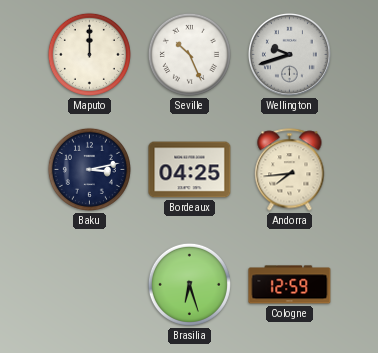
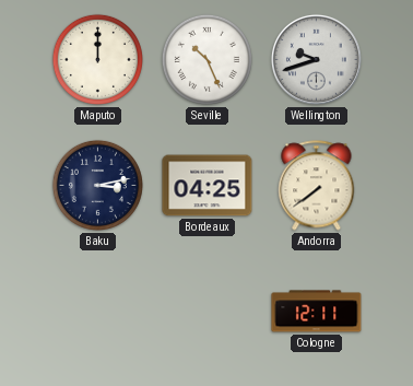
Andorra: 7:44 -> 7:39
Brasilia: 6:27 -> none
Cologne: 12:59 -> 12:11
